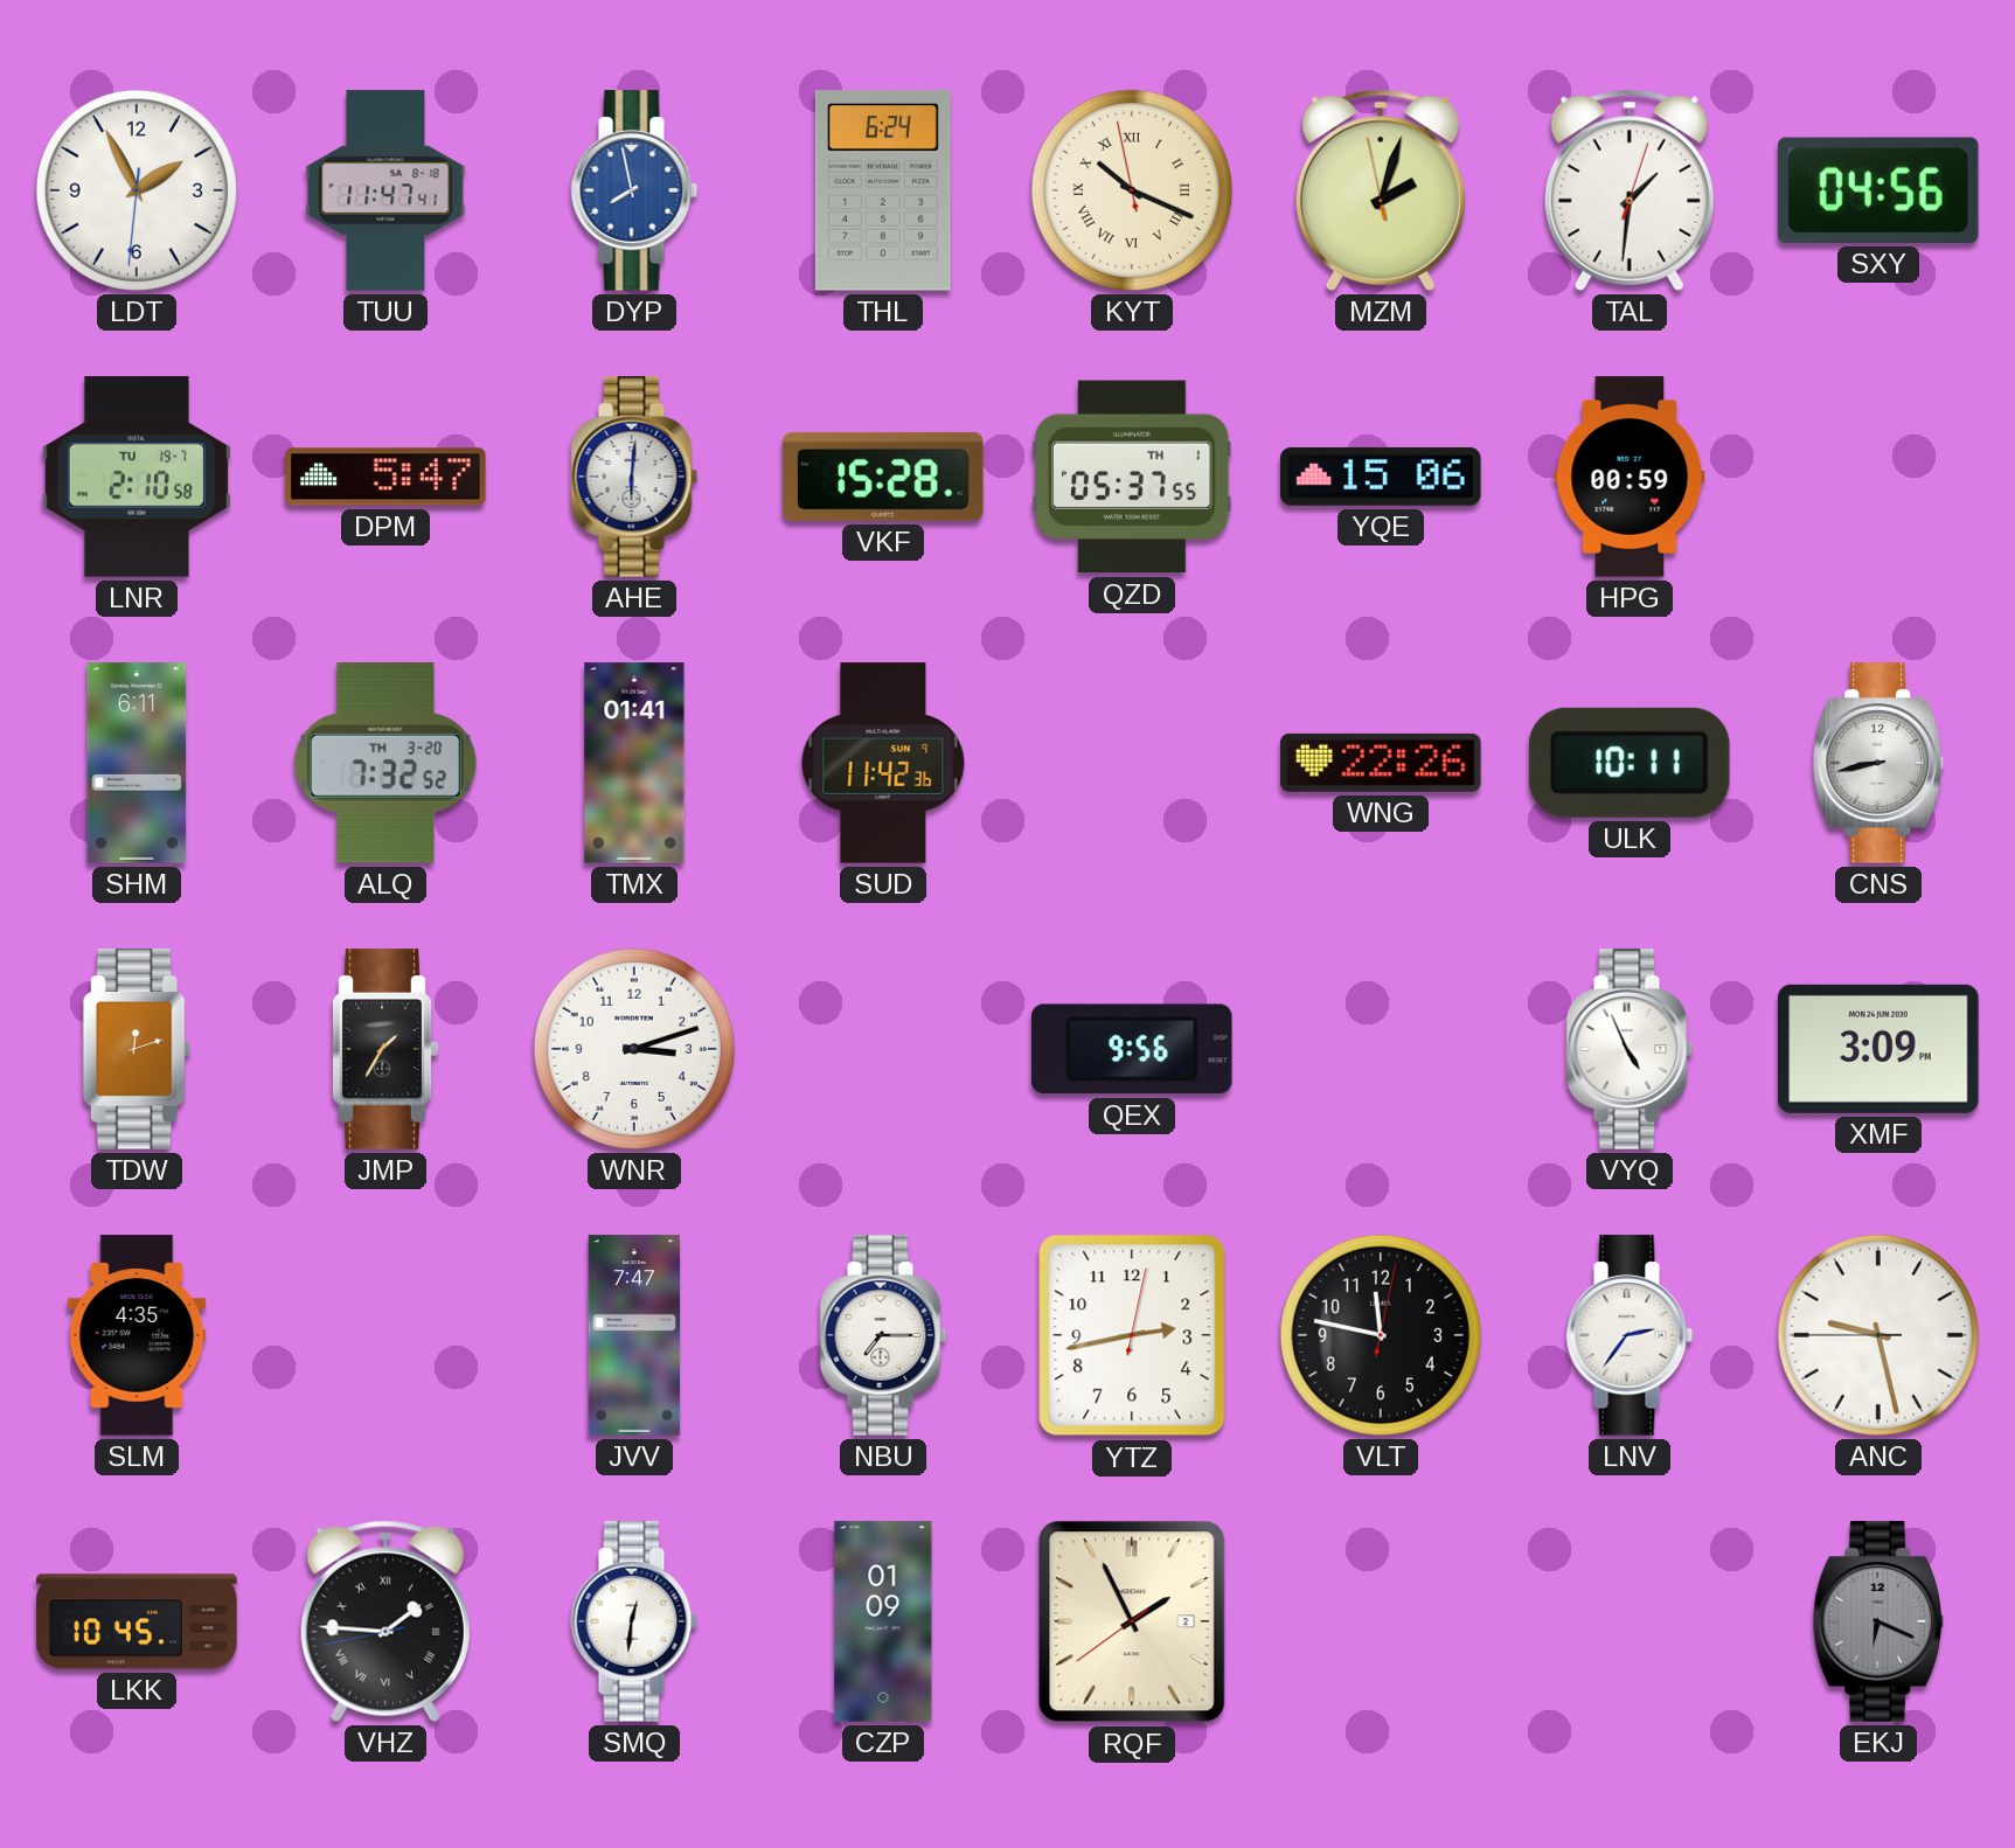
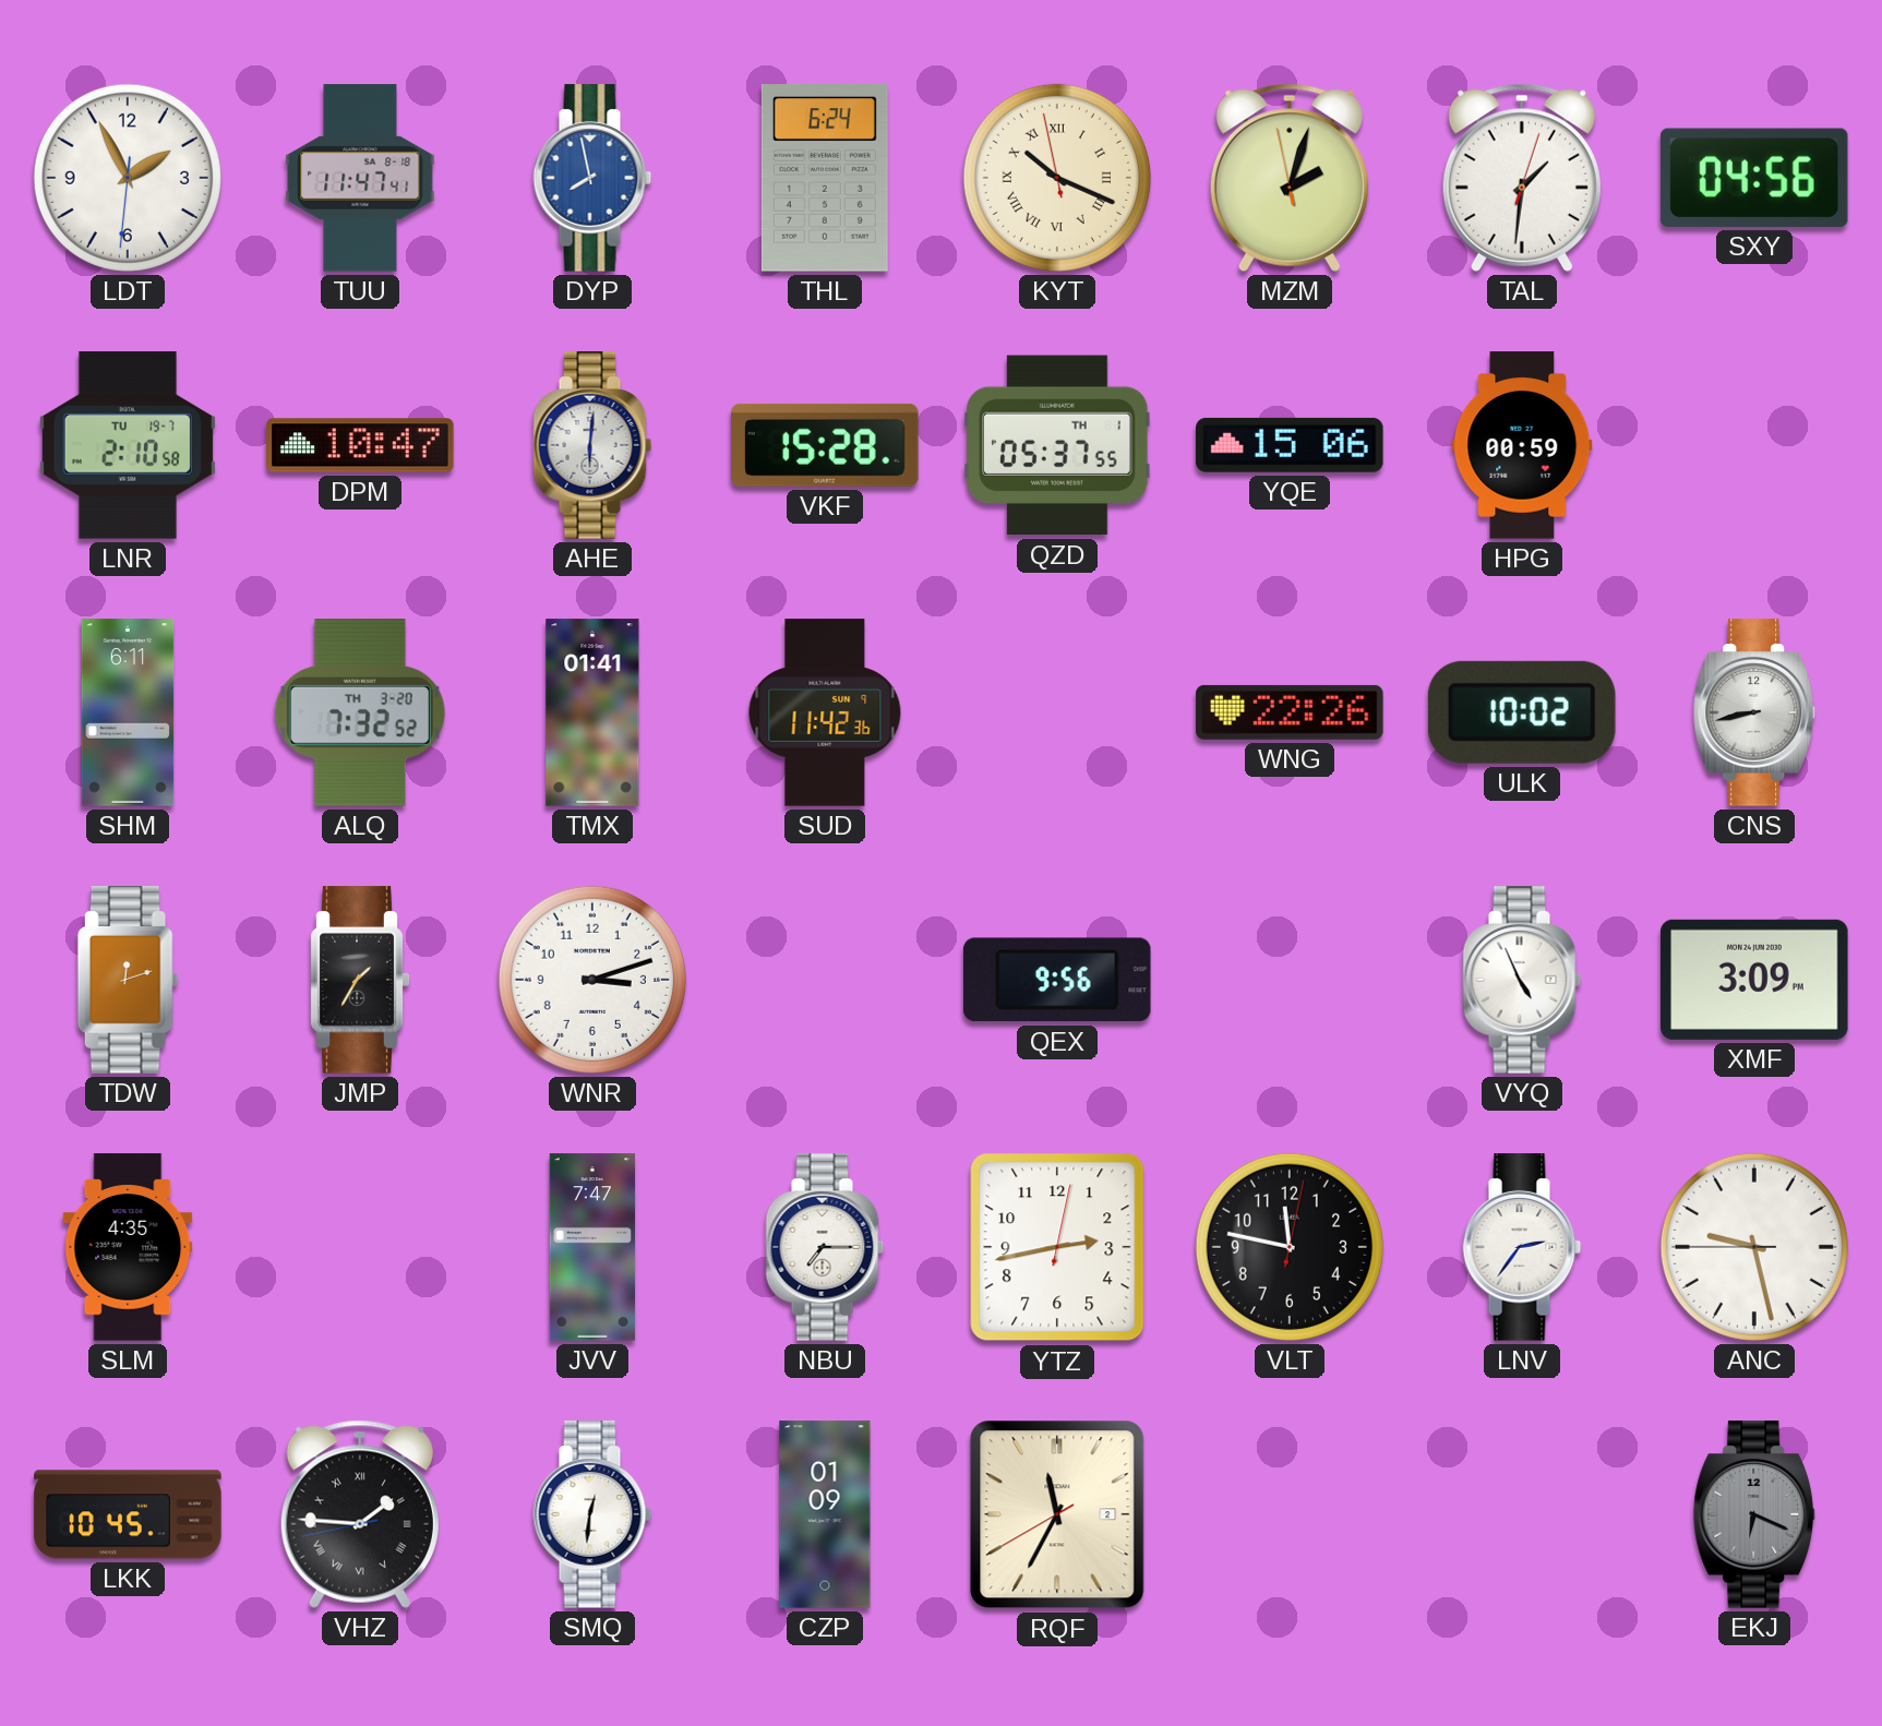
DPM: 5:47 -> 10:47
ULK: 10:11 -> 10:02
RQF: 1:55 -> 11:34
